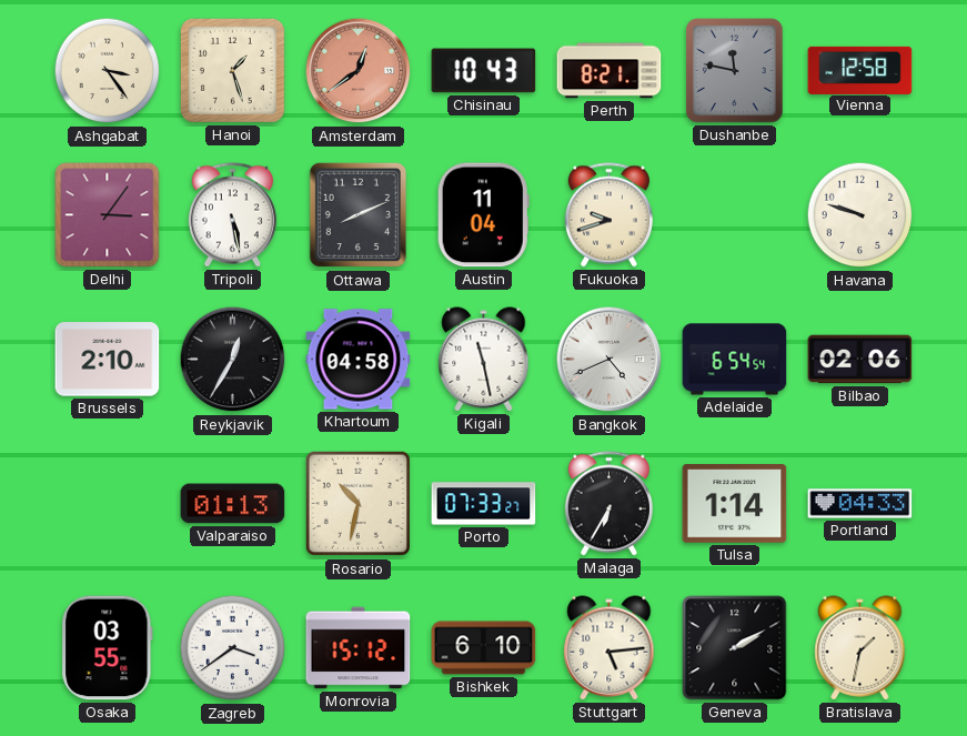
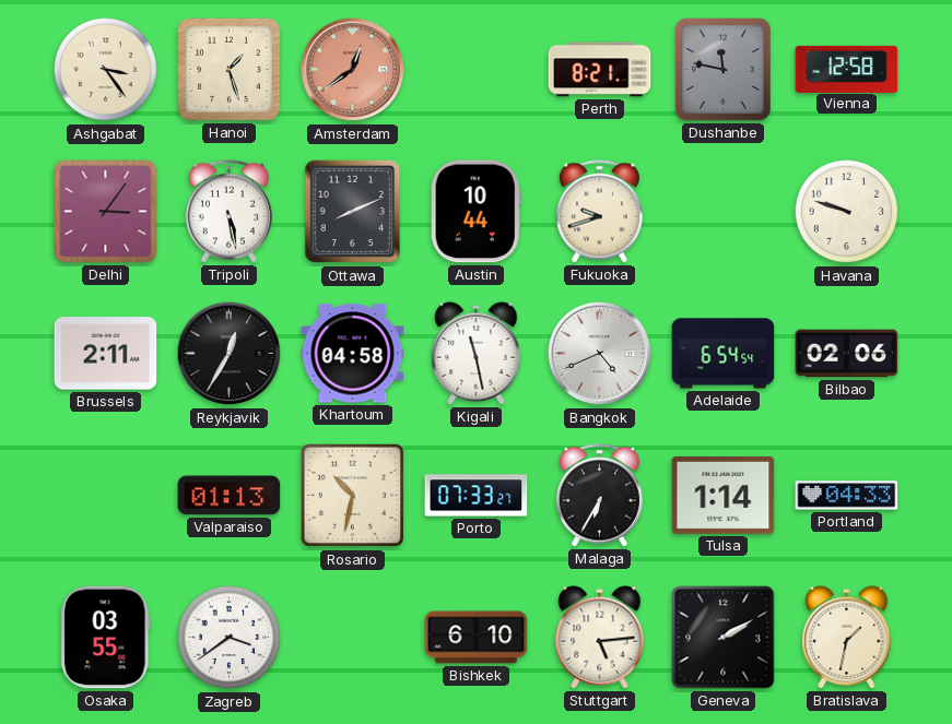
Chisinau: 10:43 -> none
Austin: 11:04 -> 10:44
Brussels: 2:10 -> 2:11
Monrovia: 15:12 -> none
